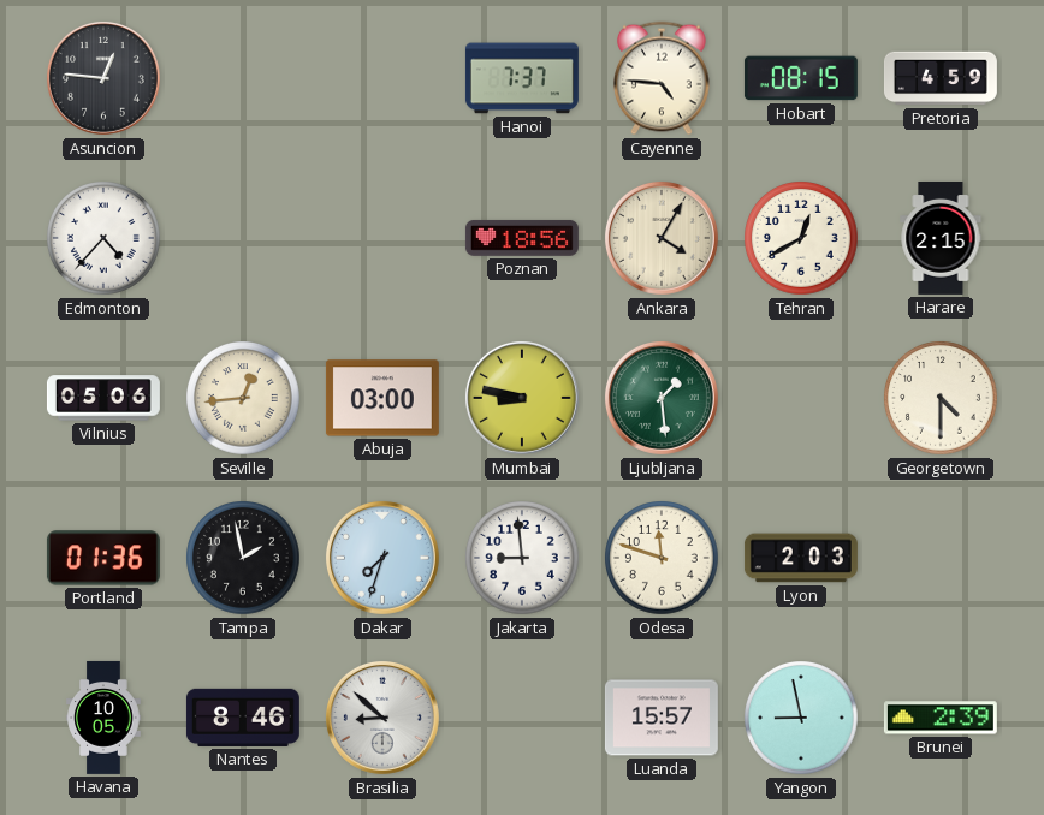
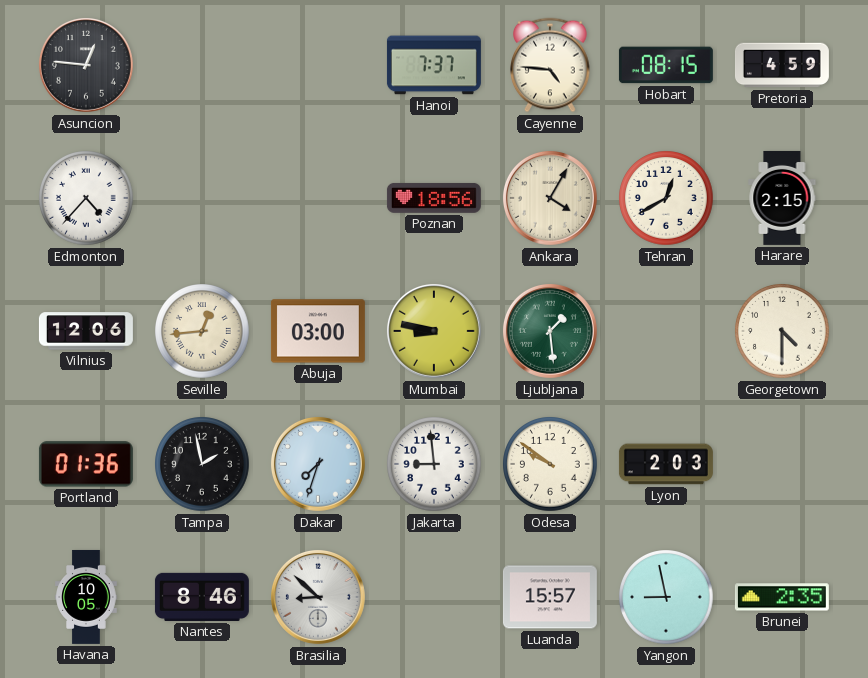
Vilnius: 05:06 -> 12:06
Odesa: 11:48 -> 9:51
Brunei: 2:39 -> 2:35
